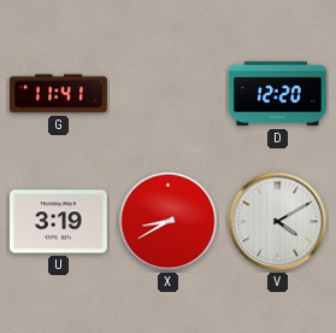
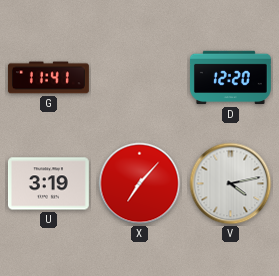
X: 8:40 -> 7:07
V: 4:10 -> 4:13
